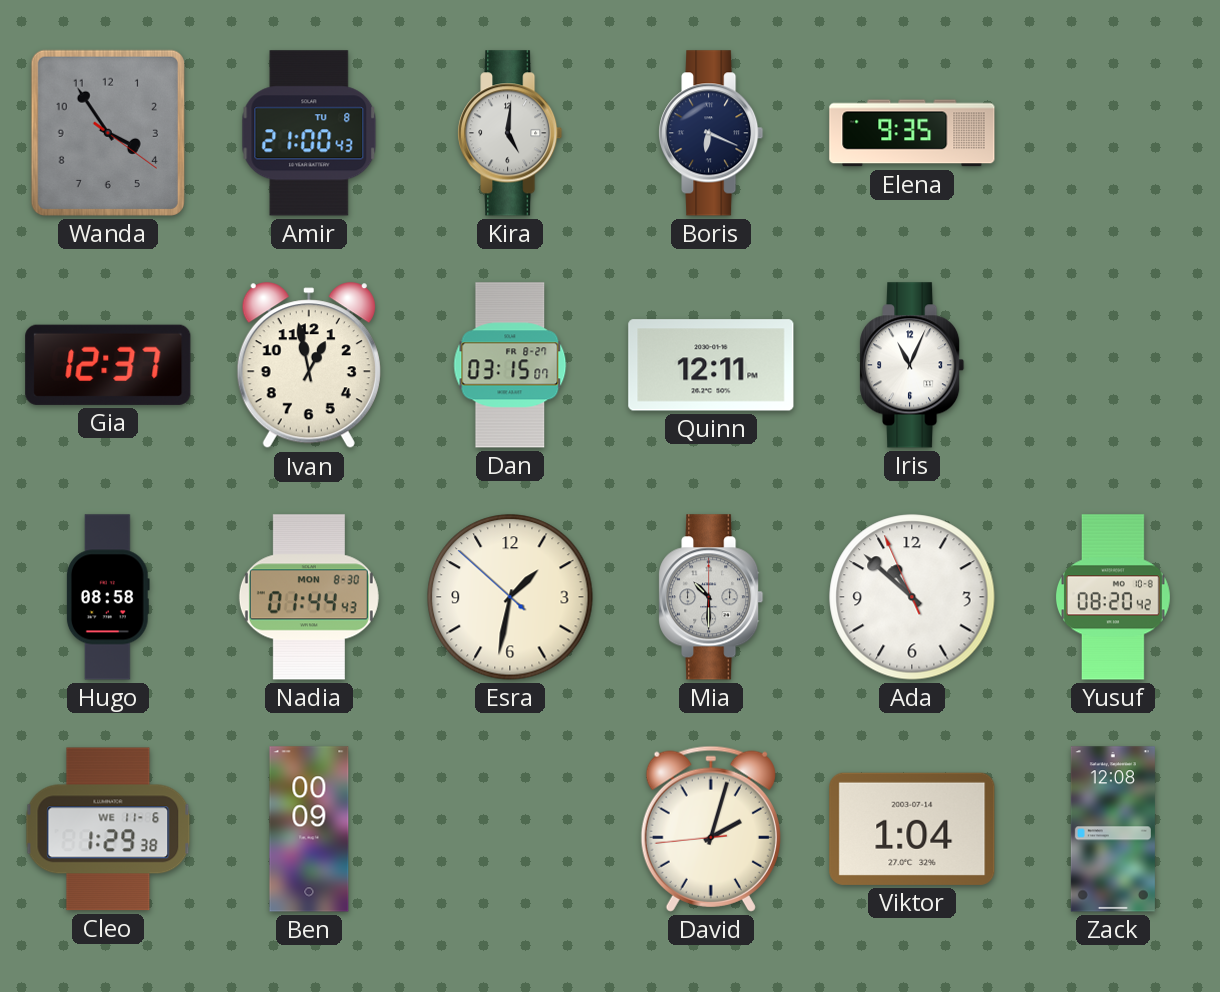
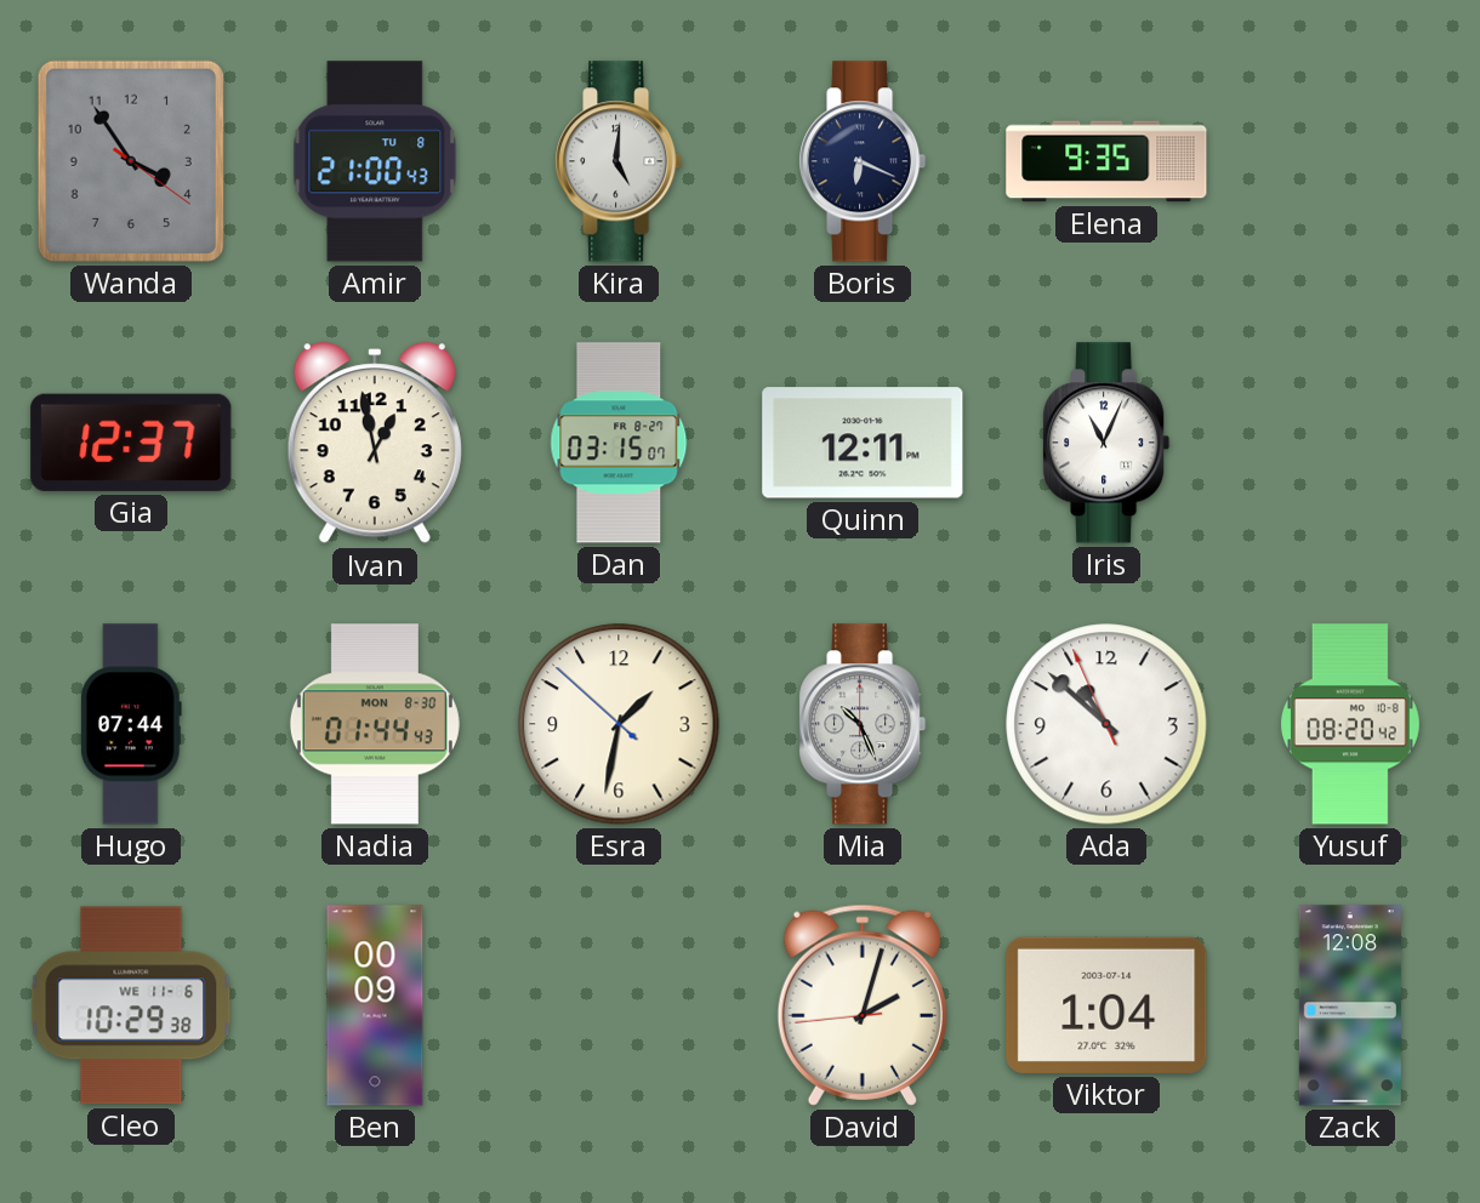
Hugo: 08:58 -> 07:44
Mia: 10:30 -> 10:26
Cleo: 1:29 -> 10:29
